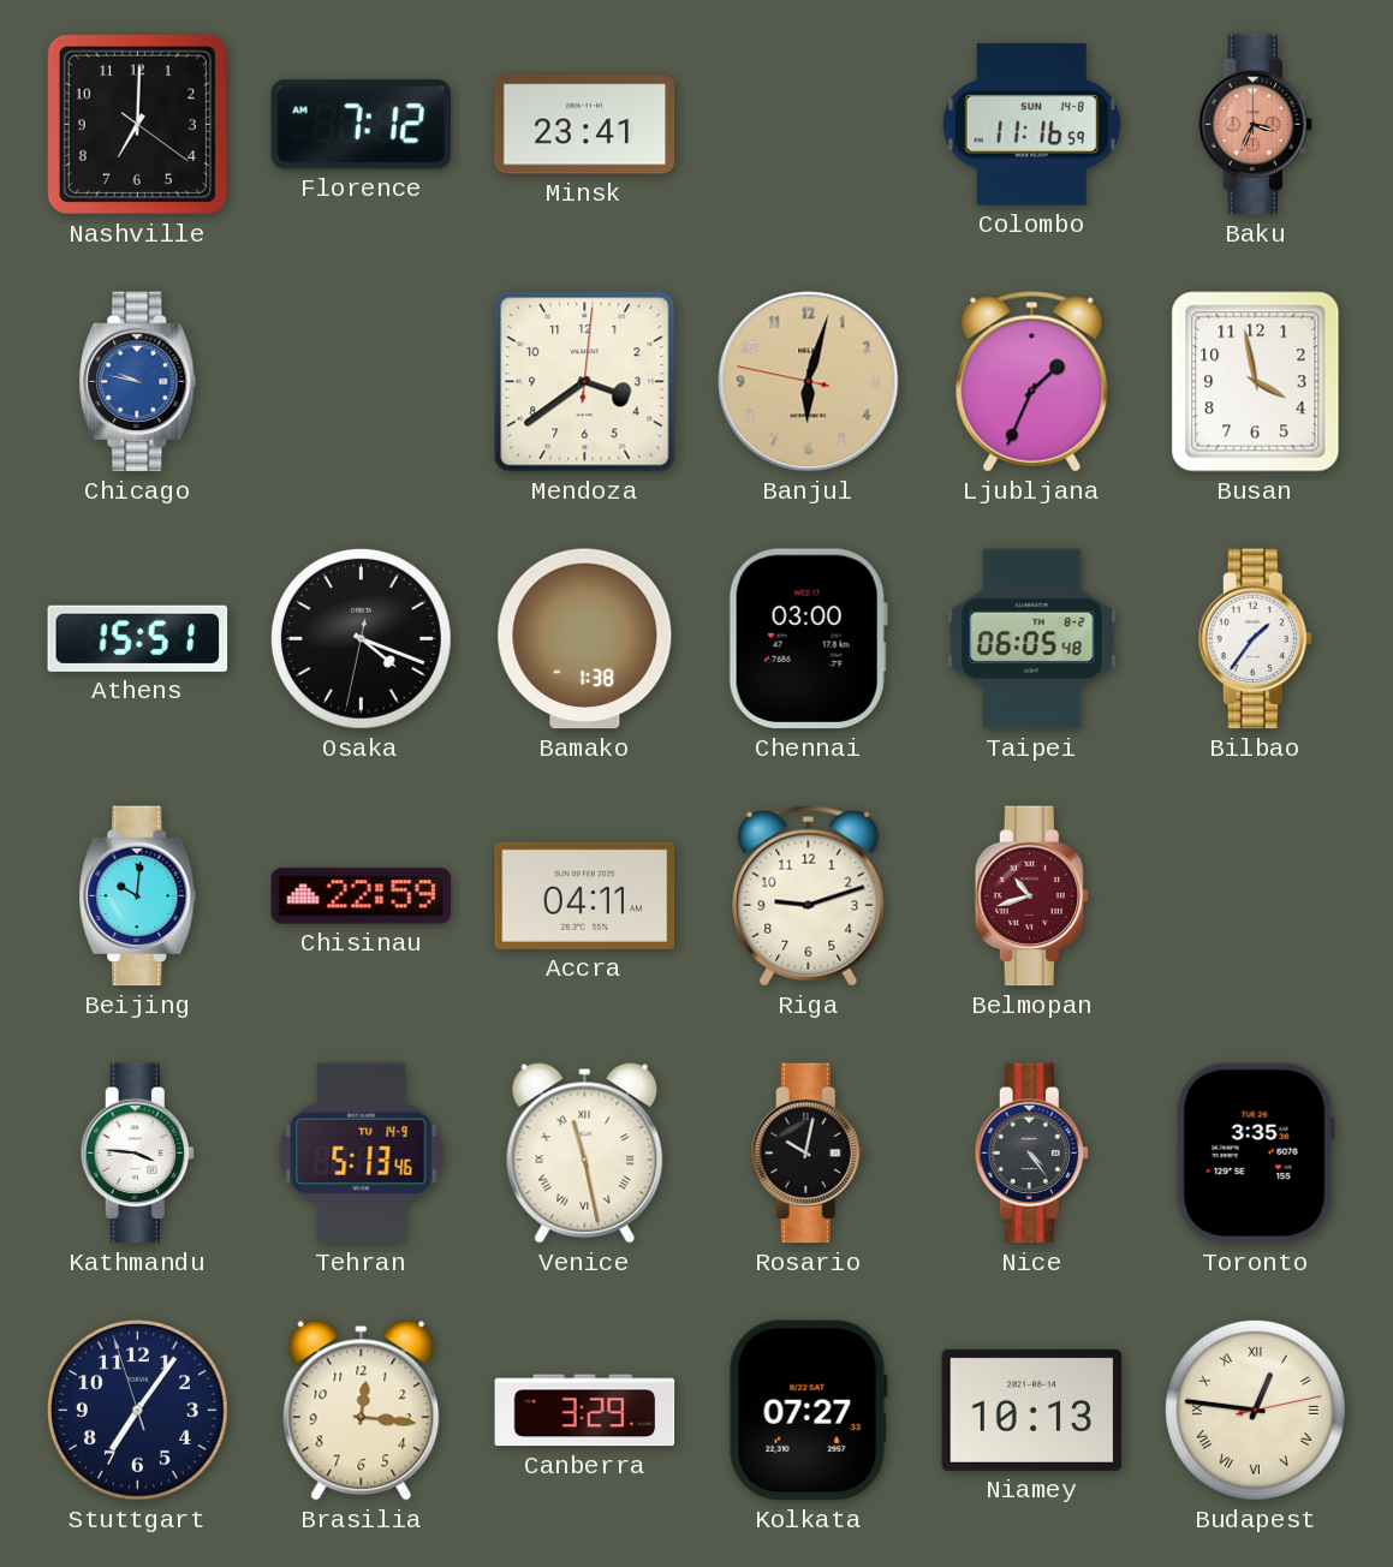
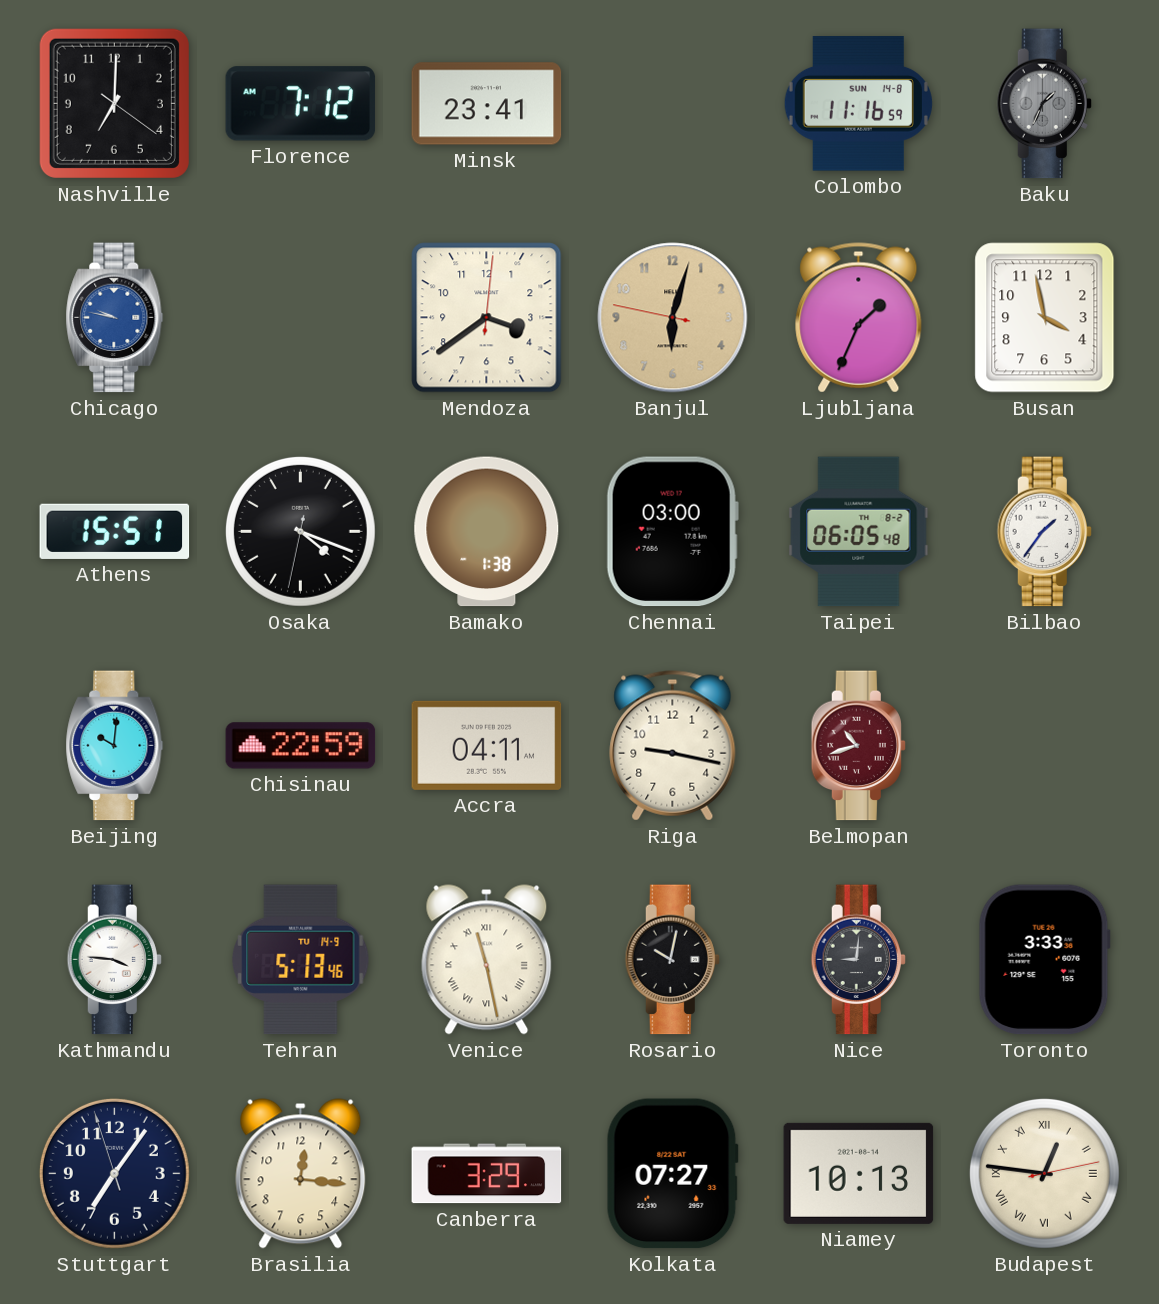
Baku: 3:34 -> 1:34
Baku dial: salmon -> grey
Riga: 9:12 -> 9:17
Nice: 4:24 -> 9:01
Toronto: 3:35 -> 3:33
